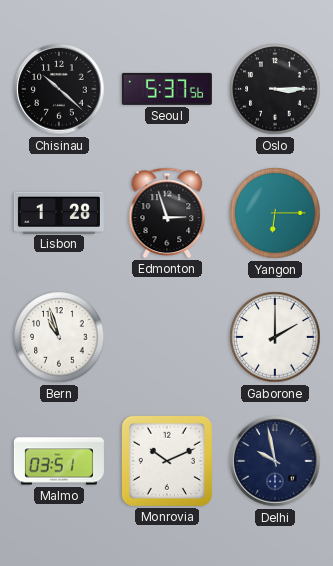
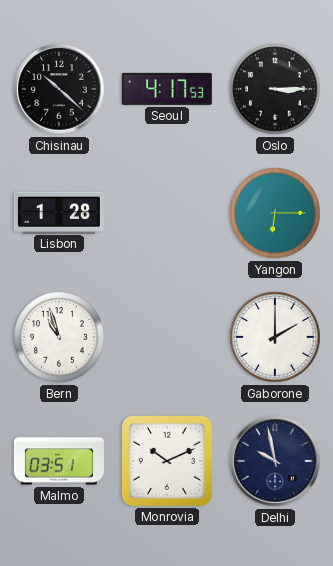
Seoul: 5:37 -> 4:17
Edmonton: 2:57 -> none
